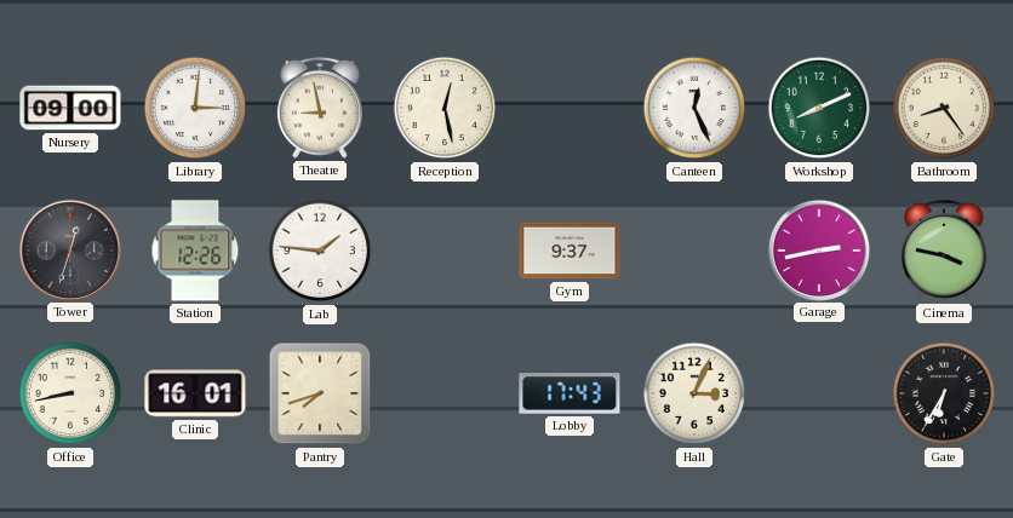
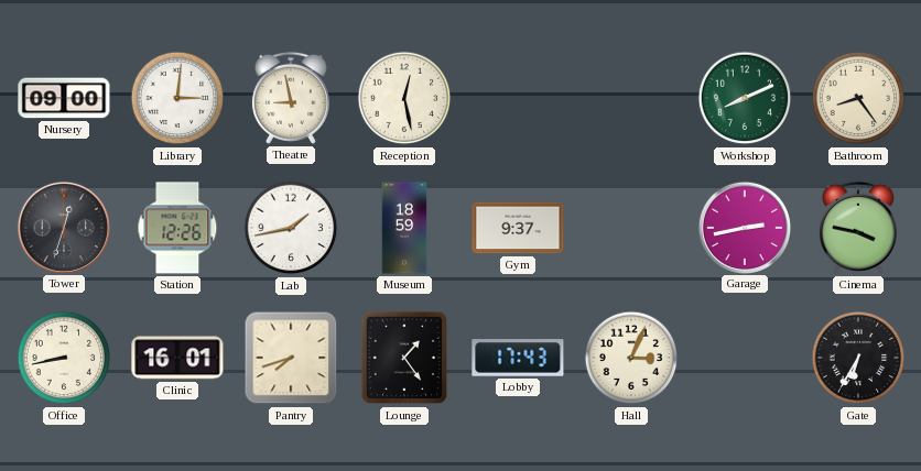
Canteen: 12:26 -> none
Lab: 1:46 -> 1:43
Museum: none -> 18:59
Lounge: none -> 1:24
